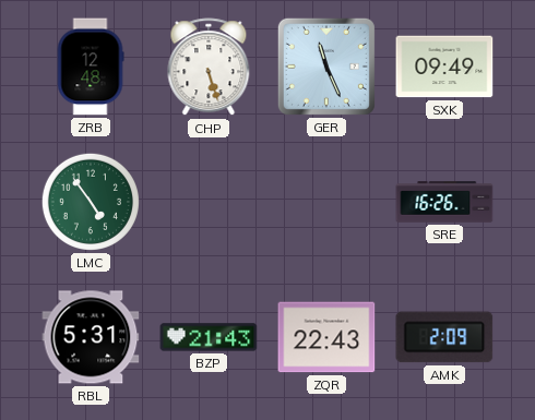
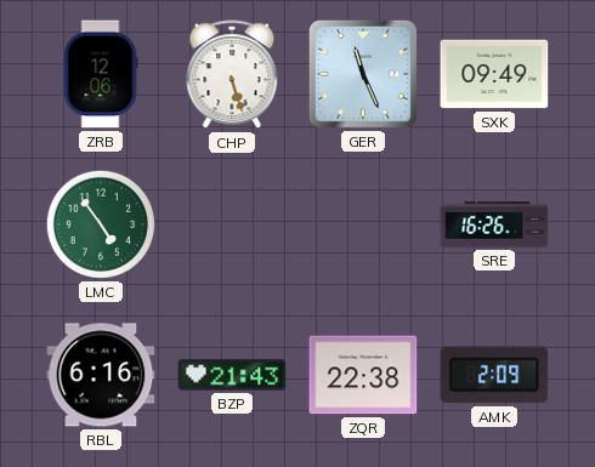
ZRB: 12:48 -> 12:06
RBL: 5:31 -> 6:16
ZQR: 22:43 -> 22:38
